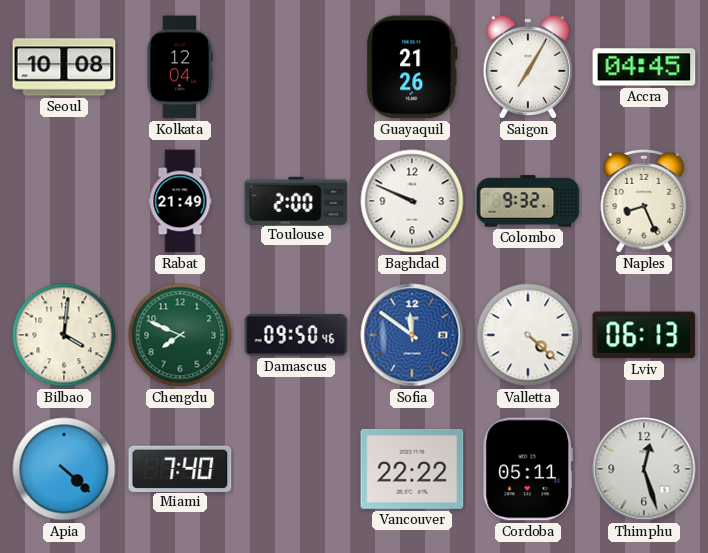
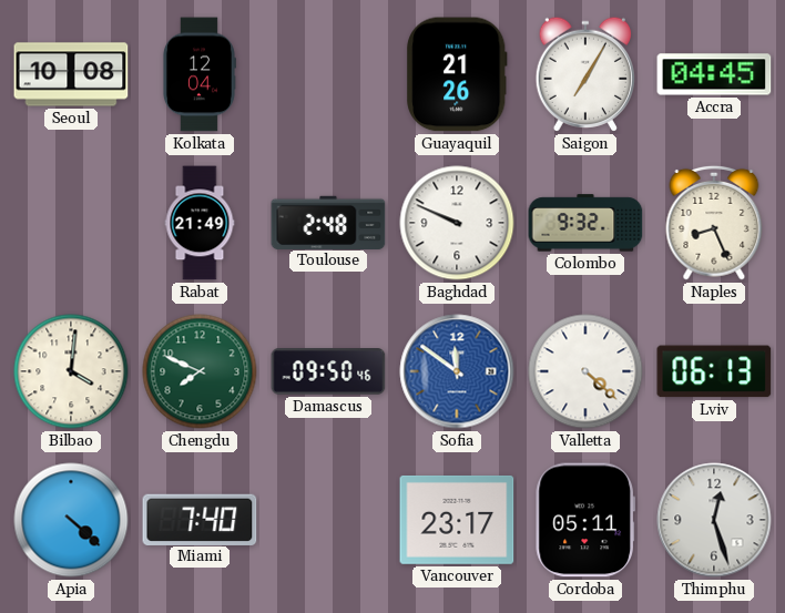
Toulouse: 2:00 -> 2:48
Vancouver: 22:22 -> 23:17
